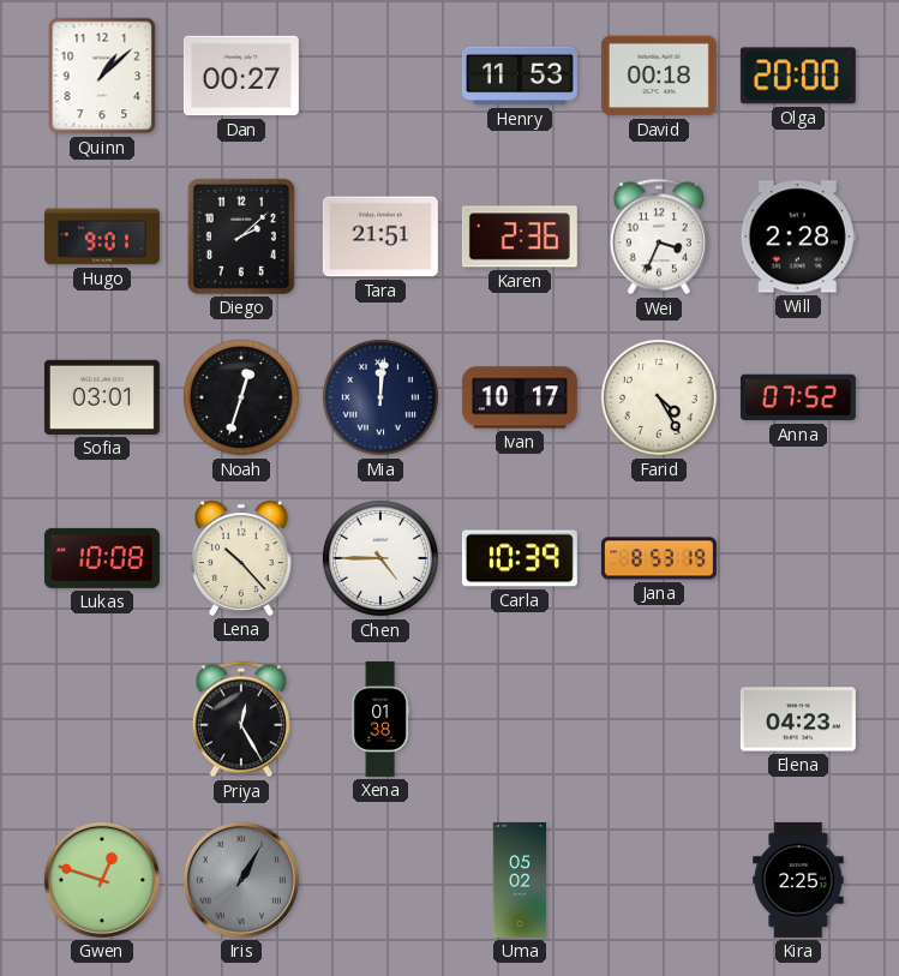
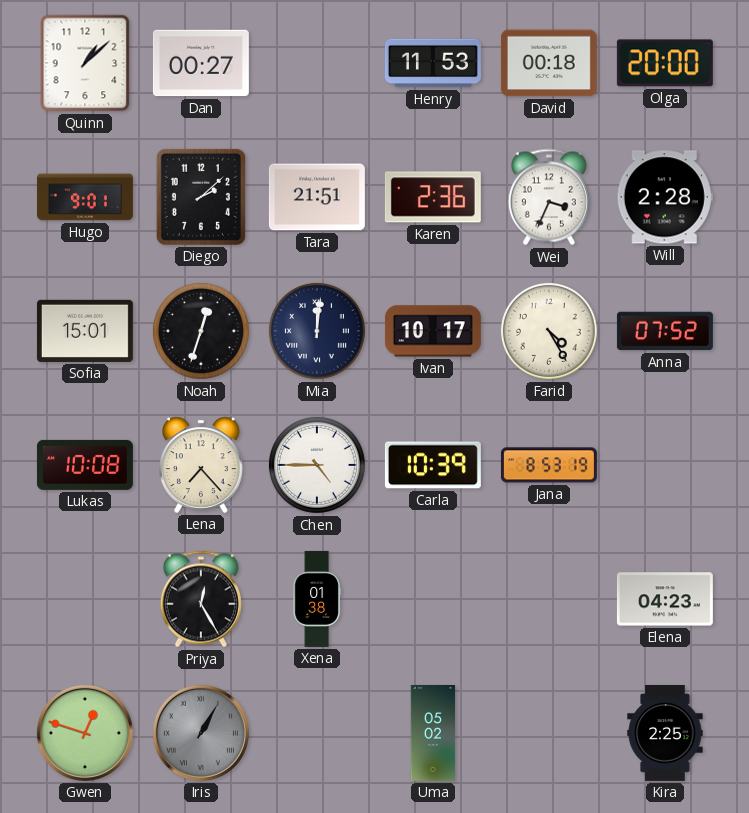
Sofia: 03:01 -> 15:01
Lena: 10:23 -> 7:23
